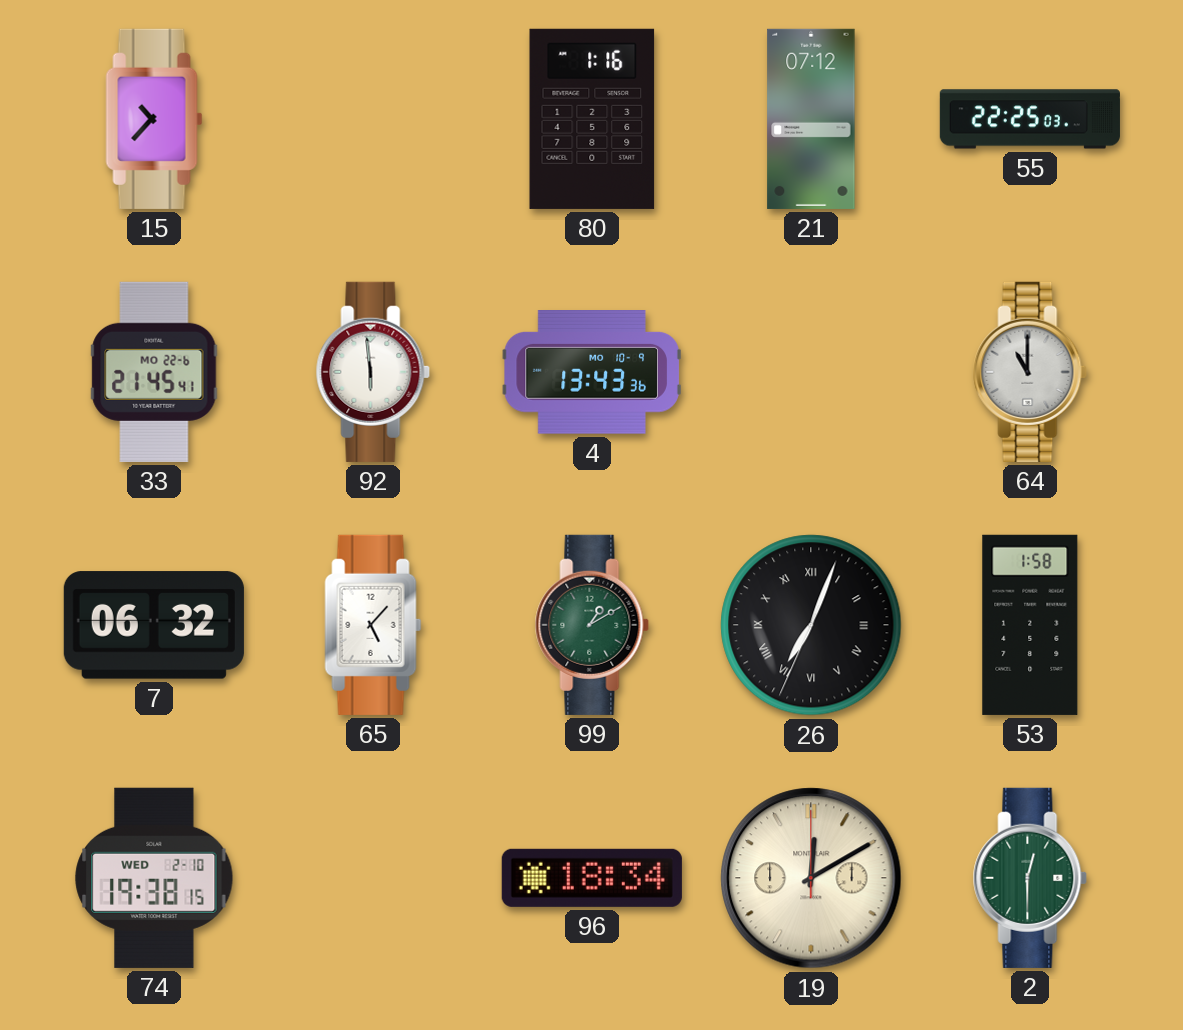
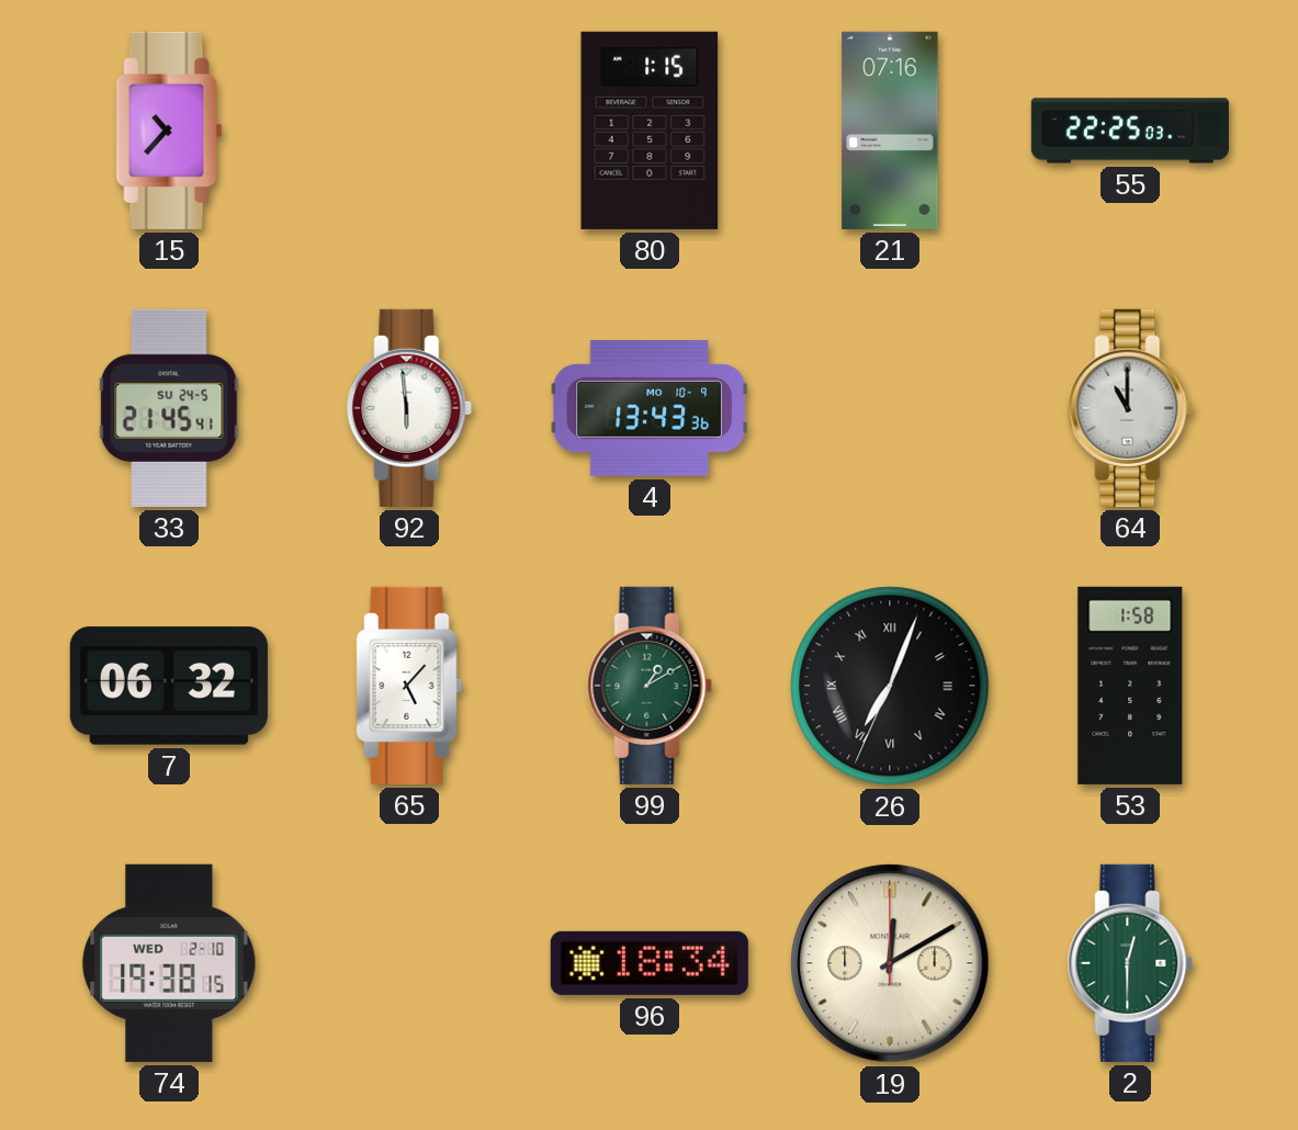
80: 1:16 -> 1:15
21: 07:12 -> 07:16
33 date: MO 22-6 -> SU 24-5
